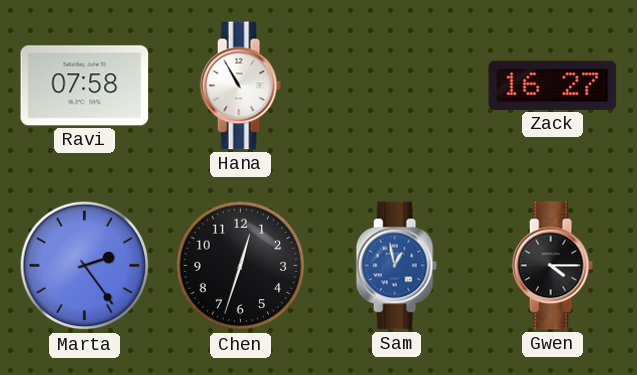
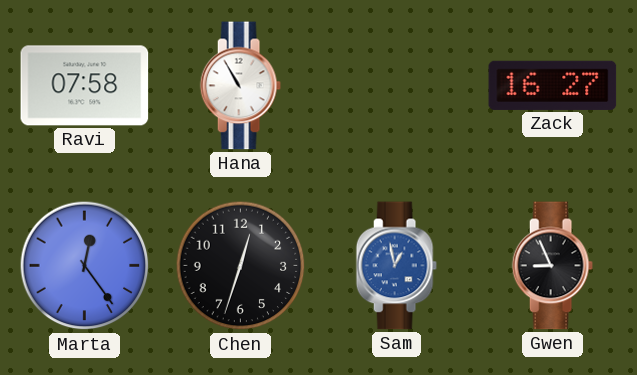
Marta: 2:24 -> 12:24
Gwen: 4:15 -> 8:56
